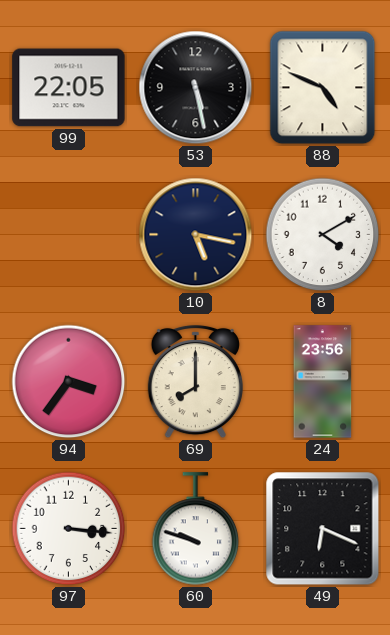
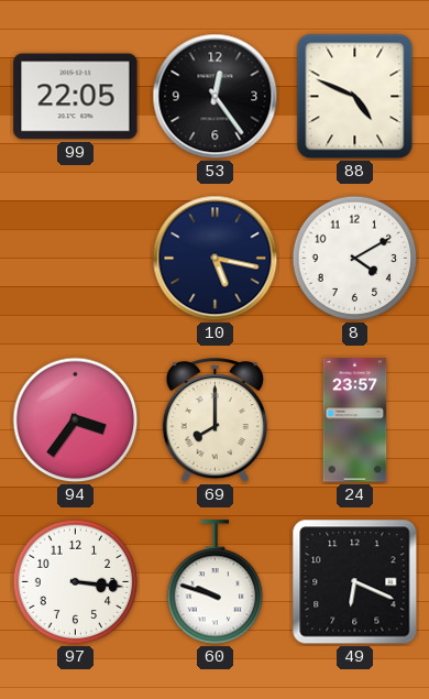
53: 5:28 -> 12:24
24: 23:56 -> 23:57
